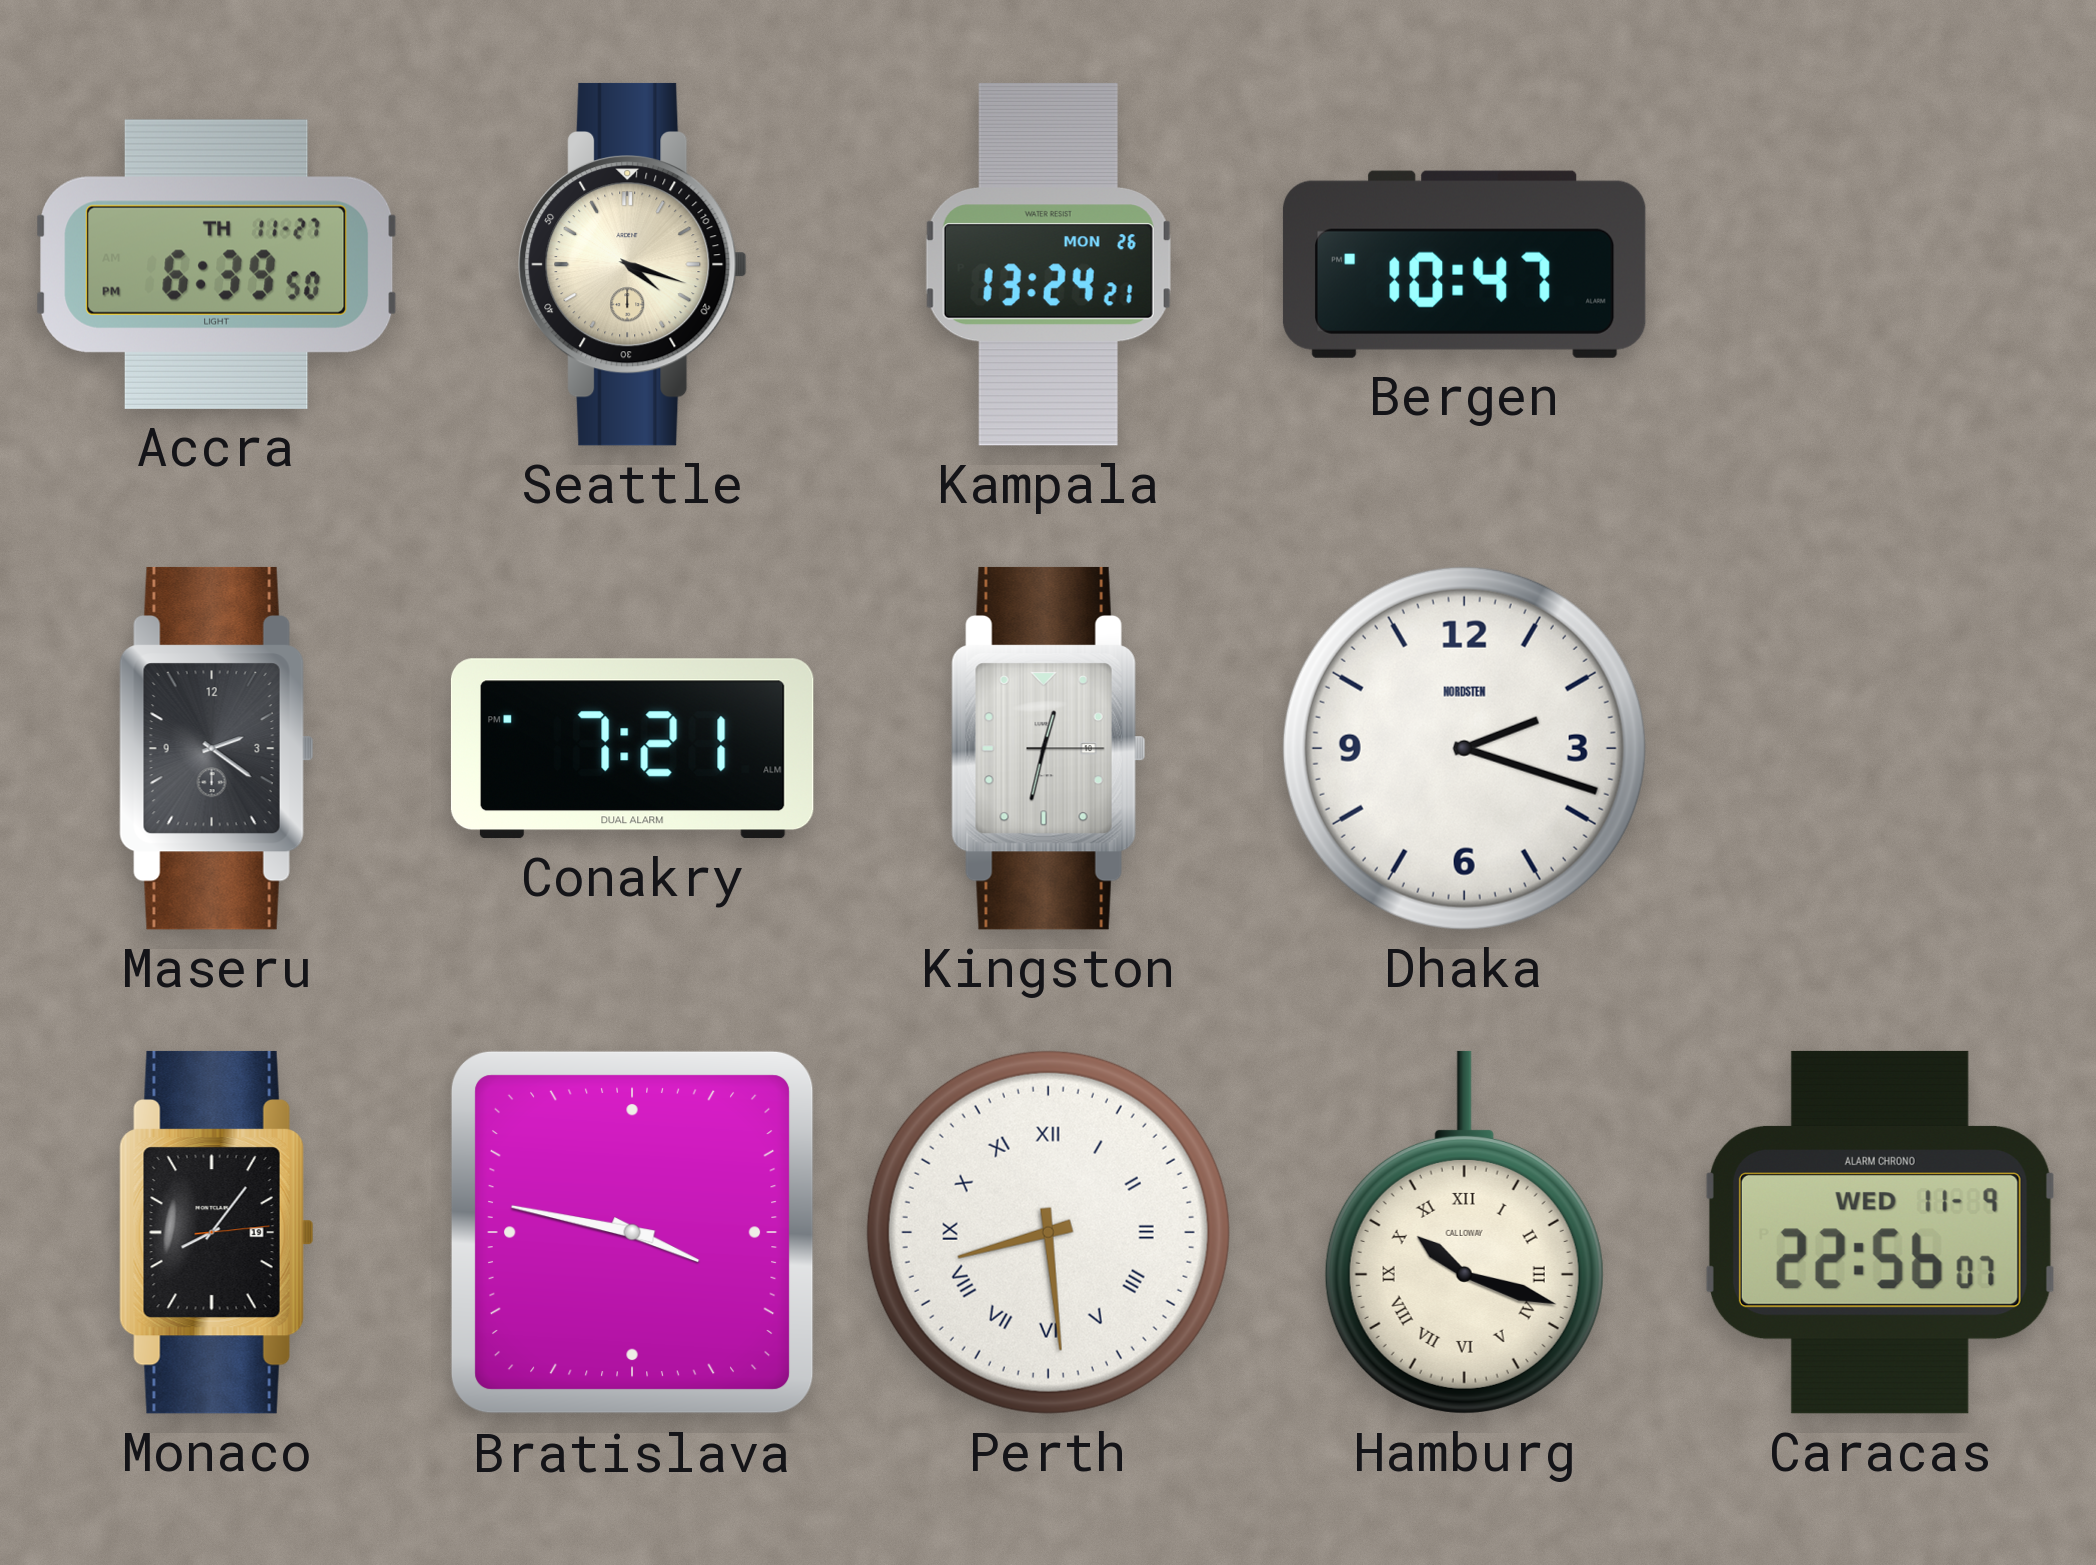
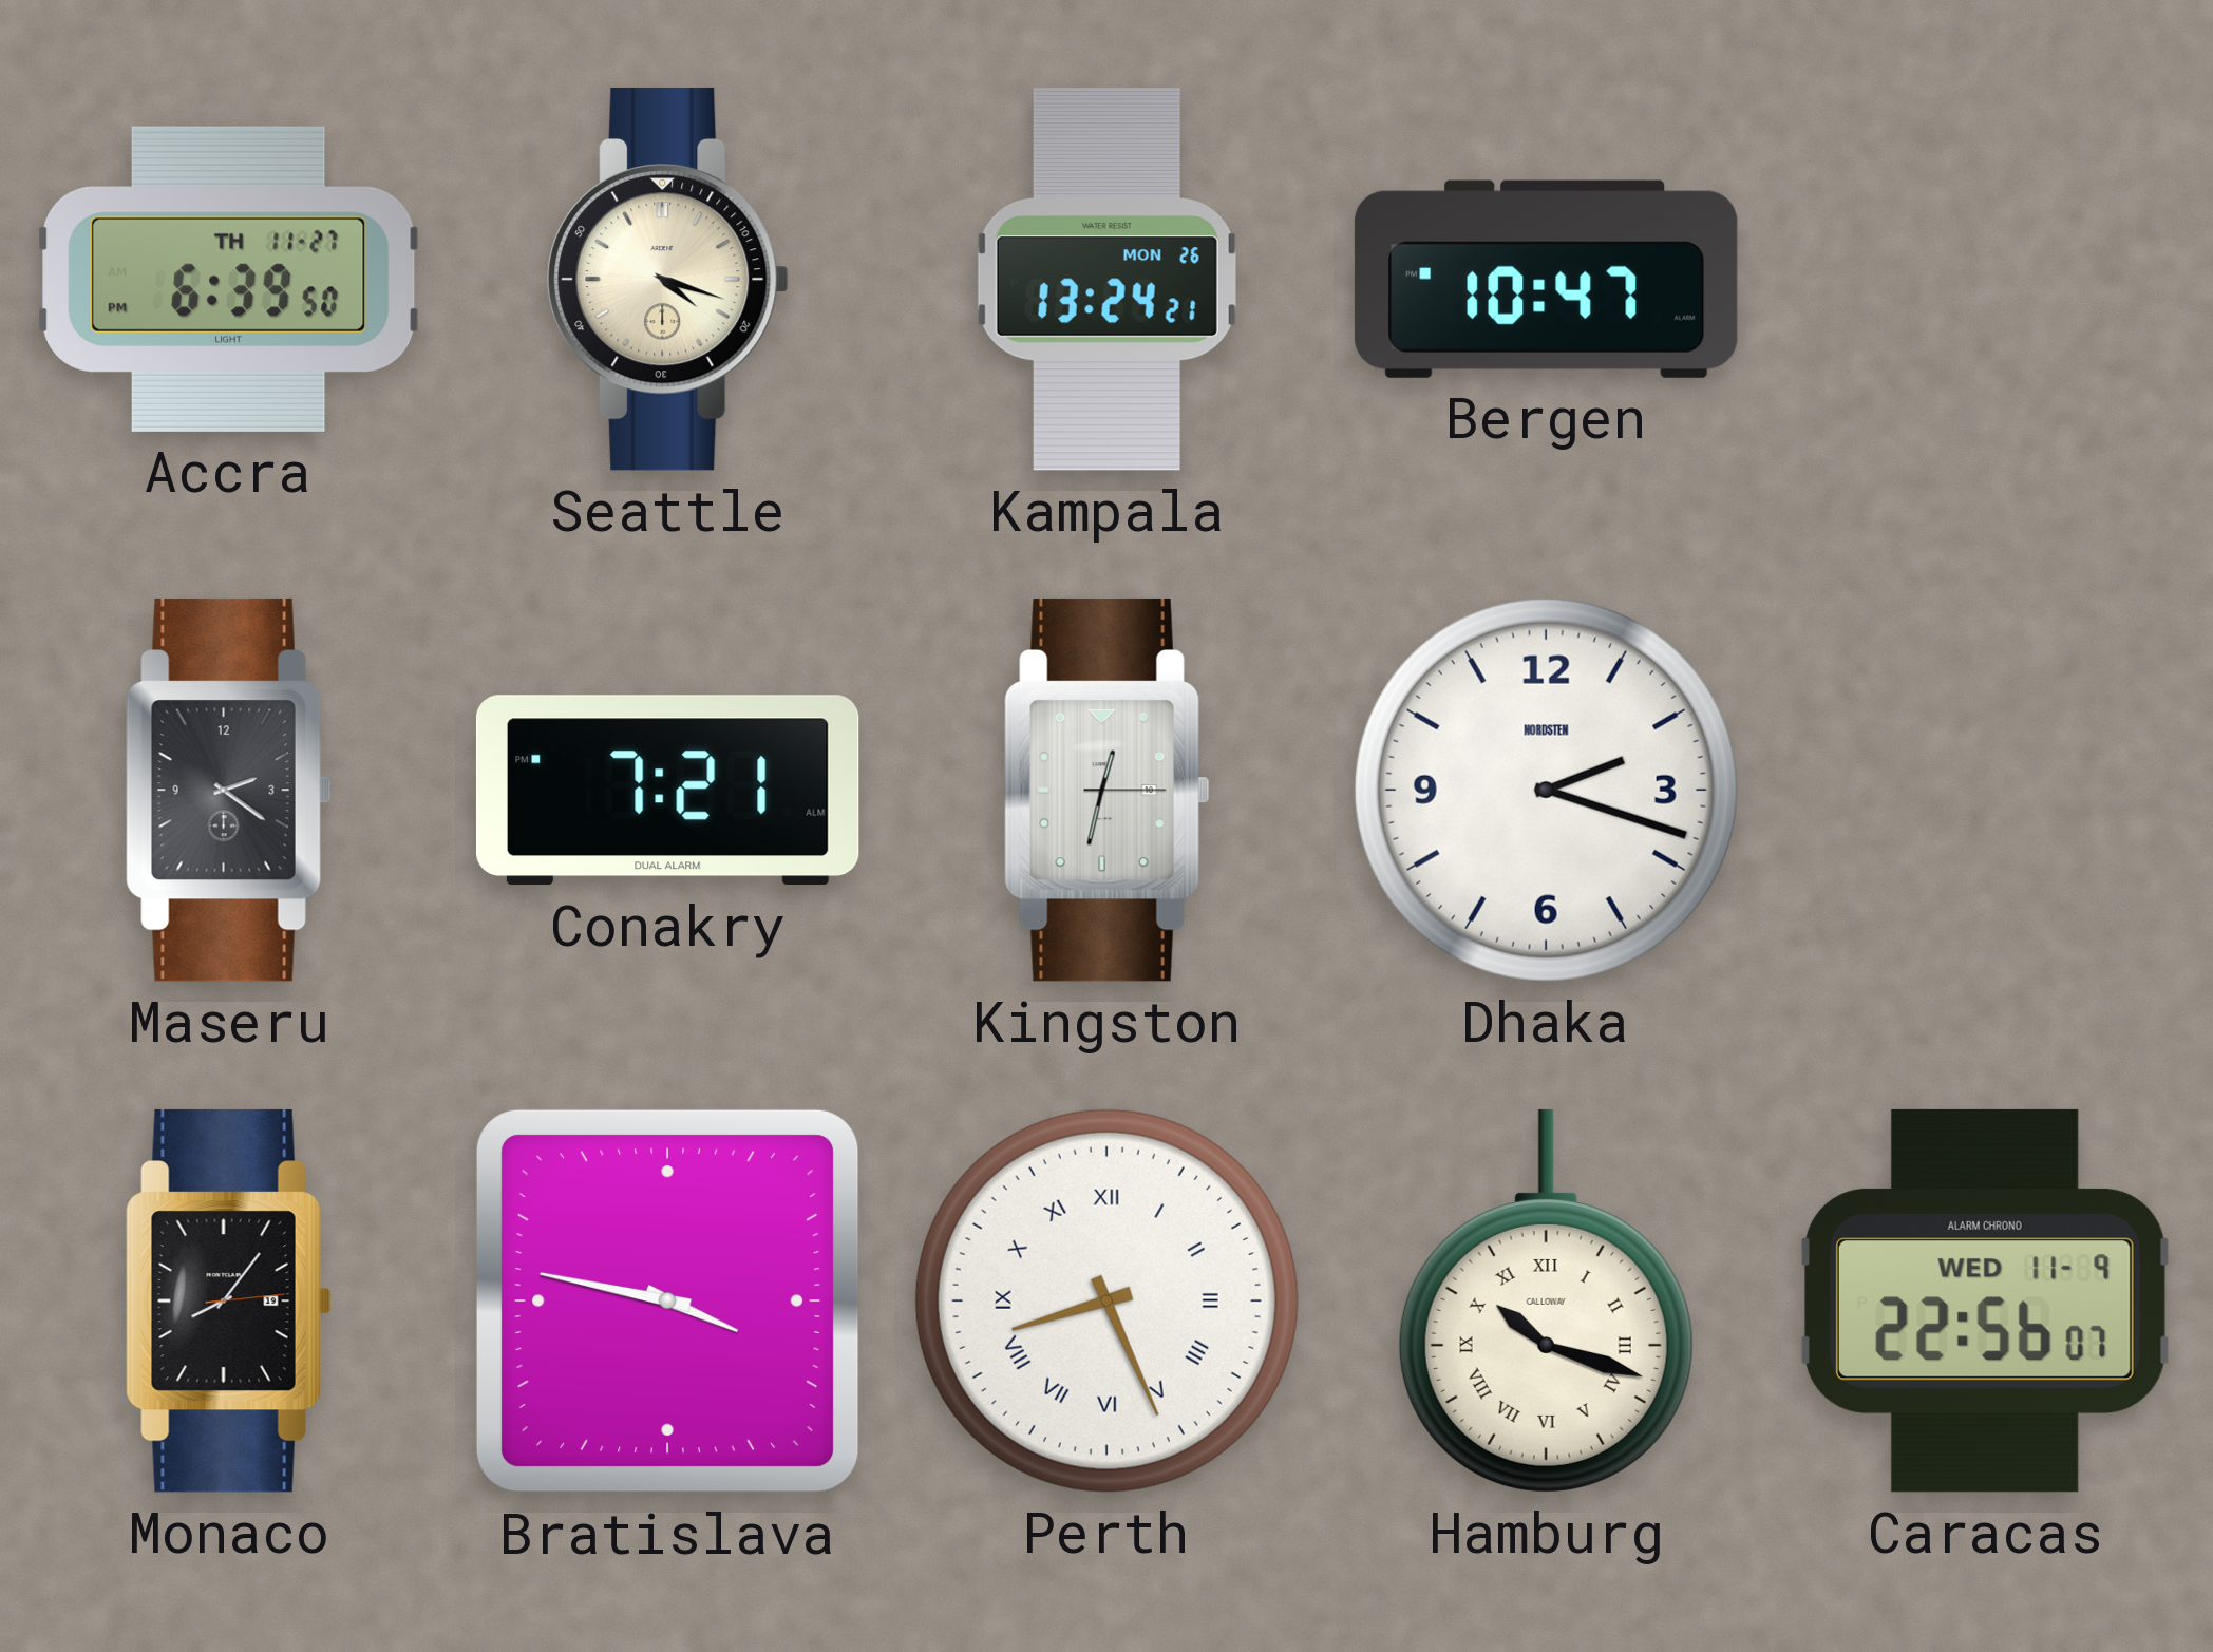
Perth: 8:29 -> 8:26
